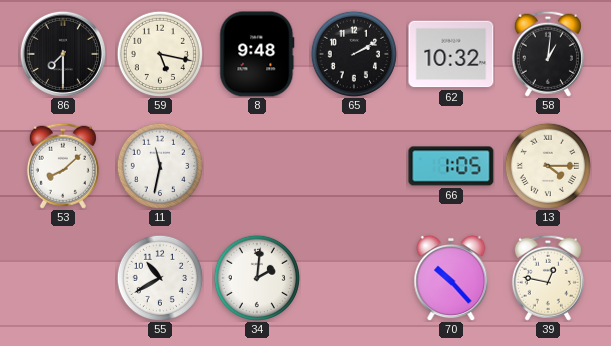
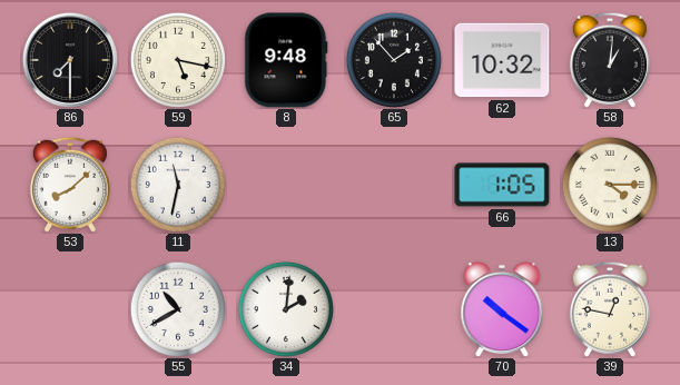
65: 2:10 -> 1:53
70: 10:23 -> 10:21
